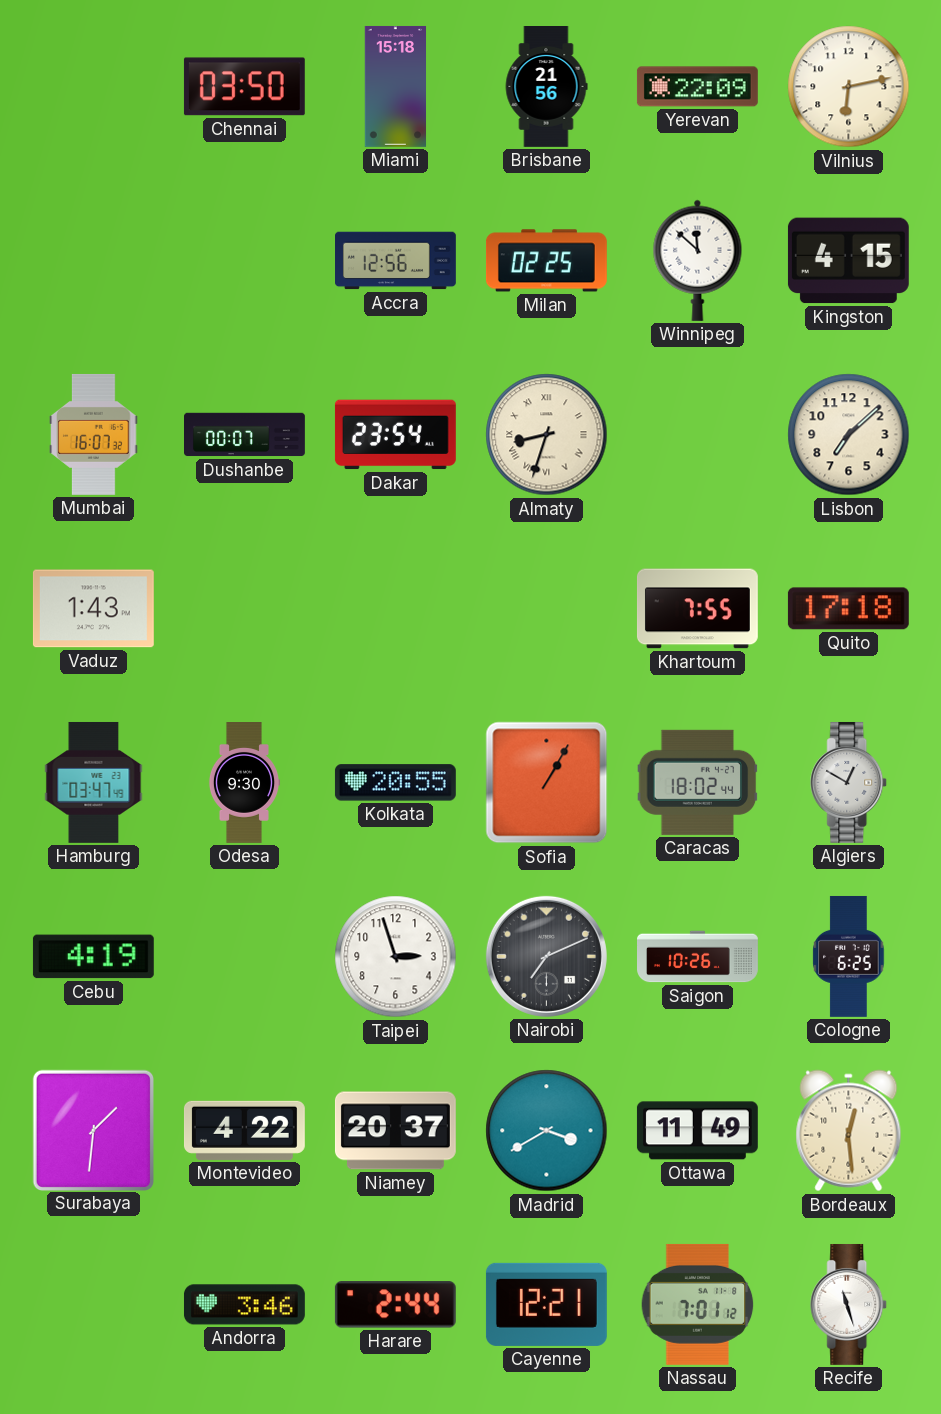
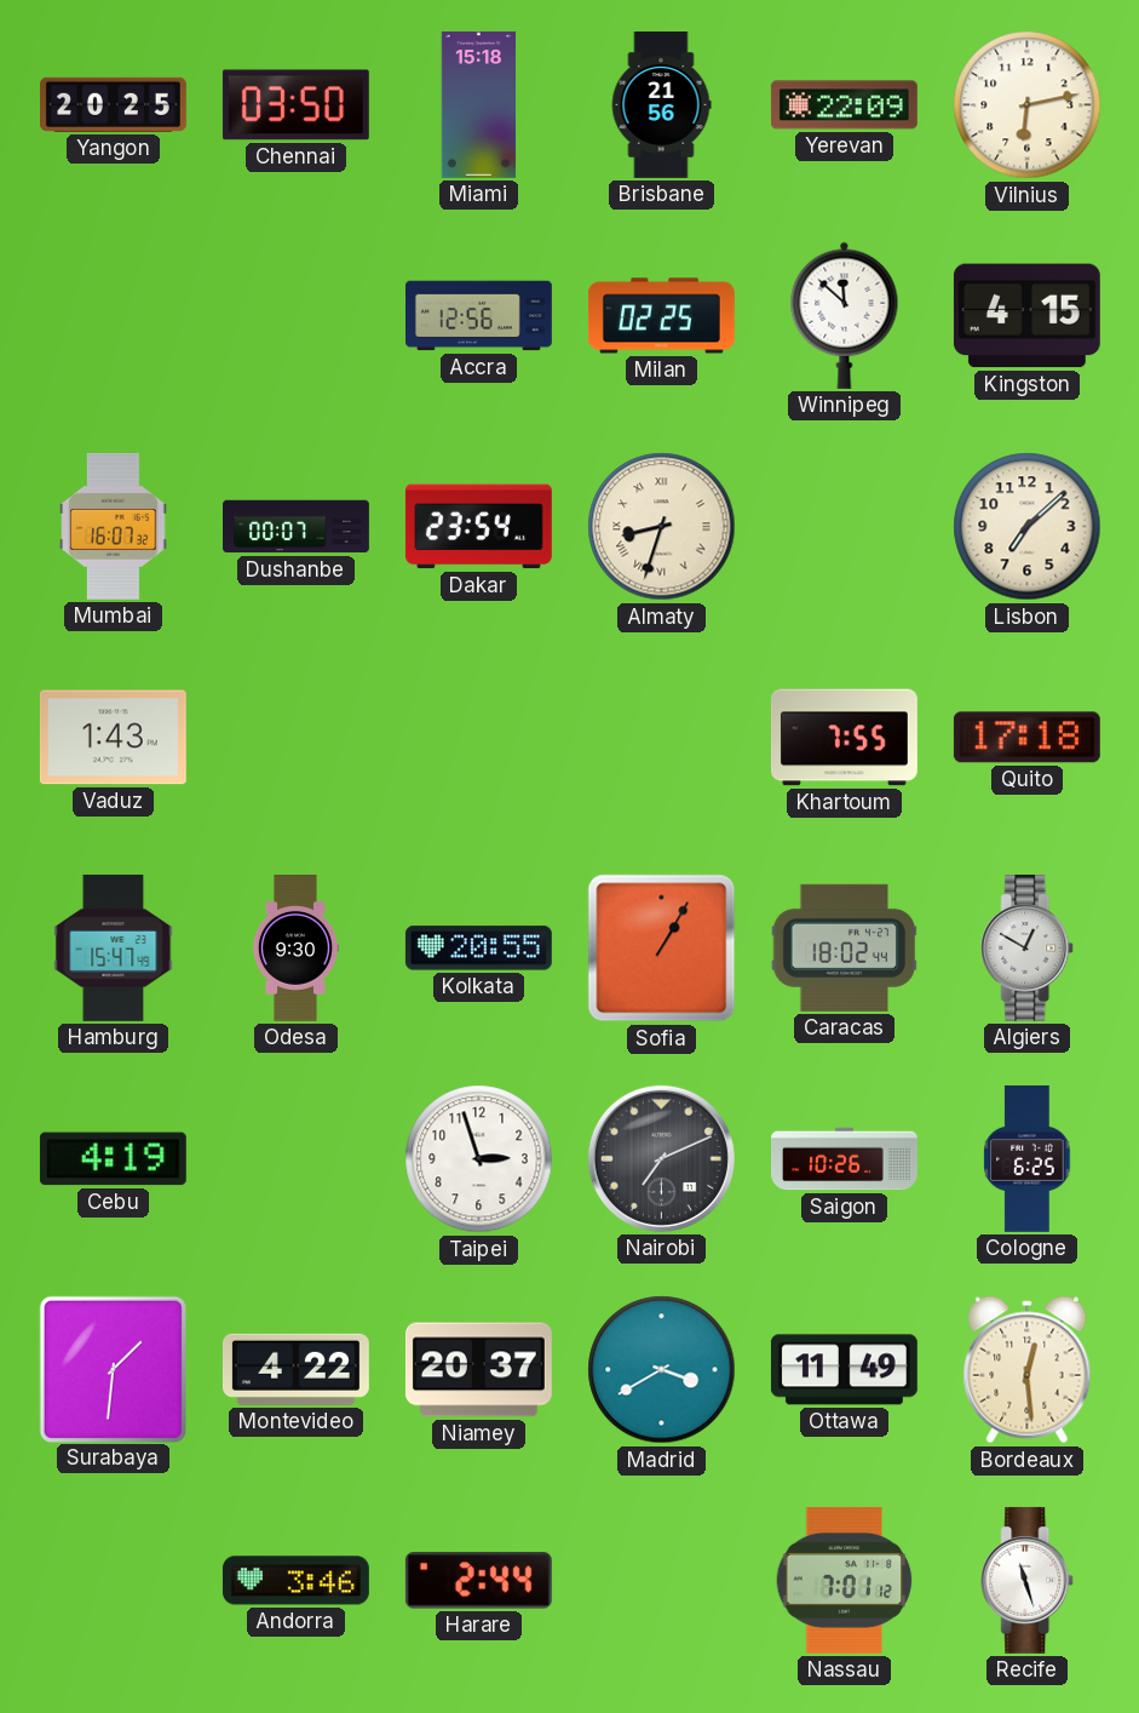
Yangon: none -> 20:25
Hamburg: 03:47 -> 15:47
Cayenne: 12:21 -> none
